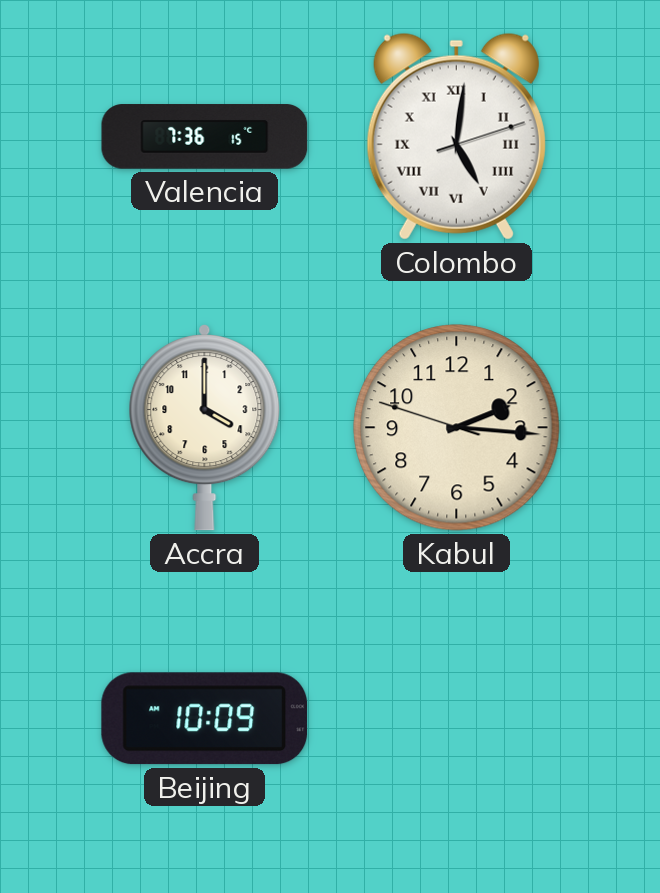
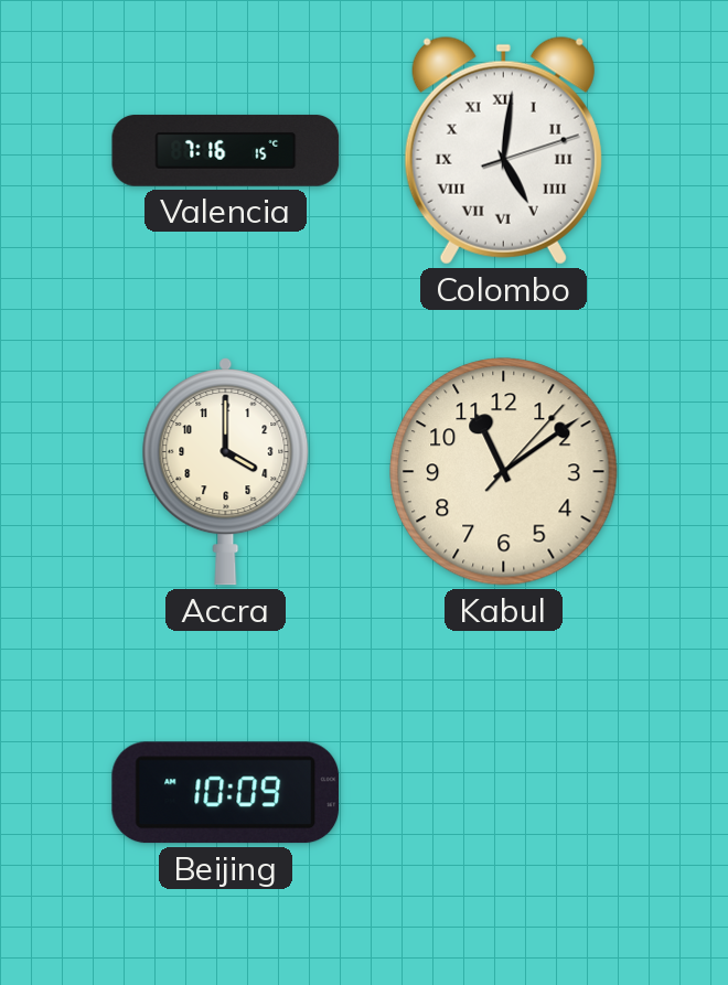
Valencia: 7:36 -> 7:16
Kabul: 2:15 -> 11:09
